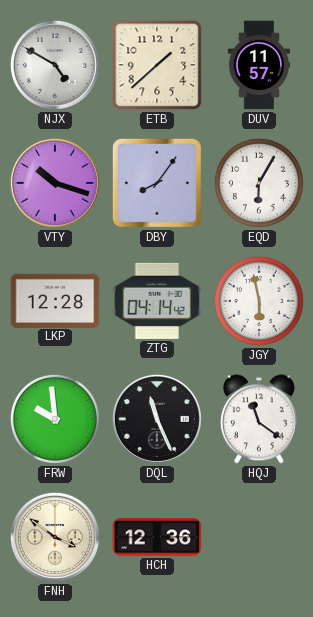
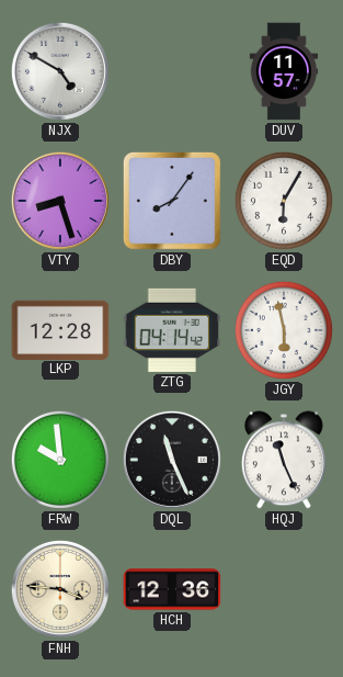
ETB: 1:38 -> none
VTY: 10:18 -> 8:27
HQJ: 11:21 -> 11:26
FNH: 3:51 -> 3:46
